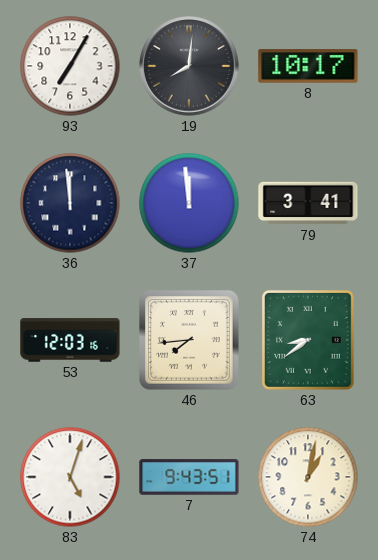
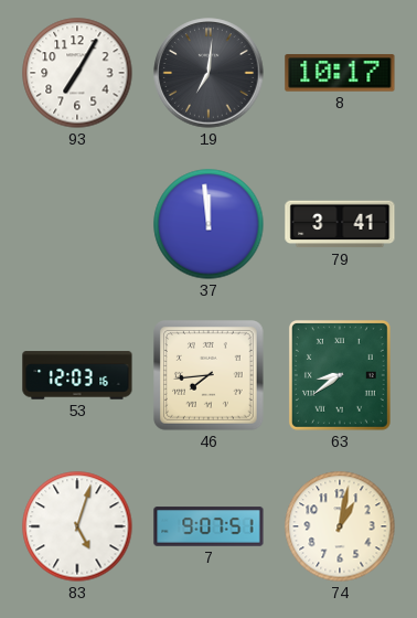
19: 8:01 -> 7:01
36: 11:59 -> none
7: 9:43 -> 9:07
